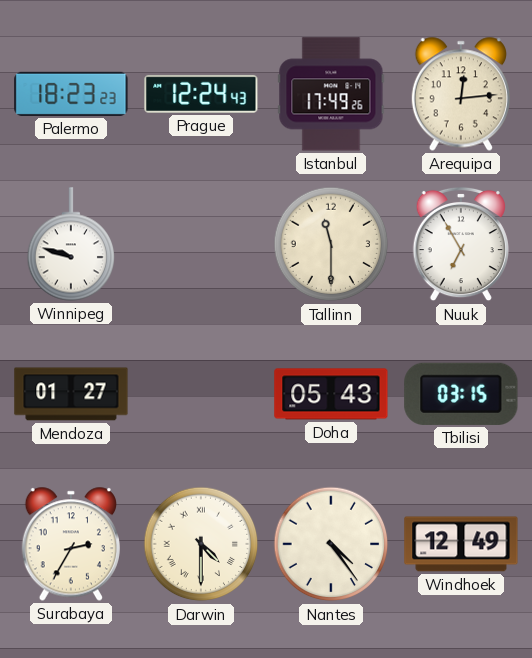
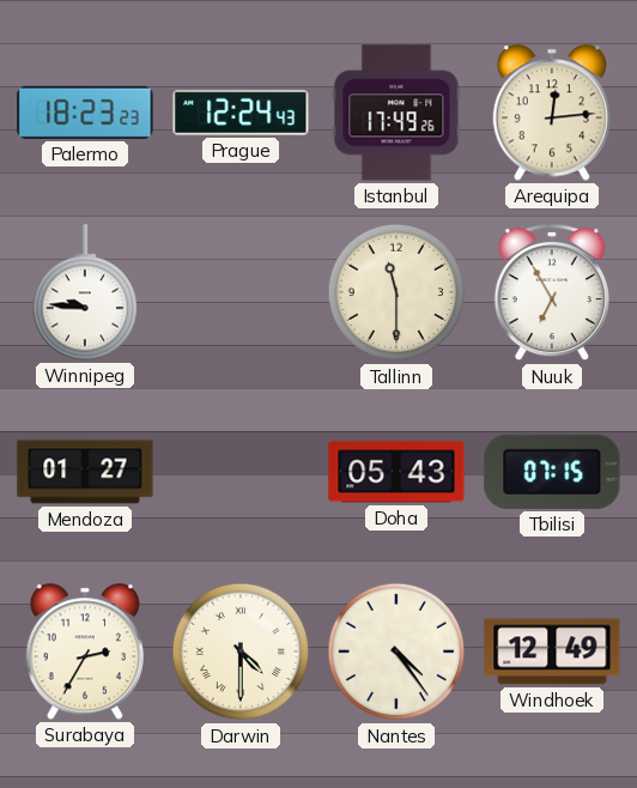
Winnipeg: 9:48 -> 9:46
Tbilisi: 03:15 -> 07:15
